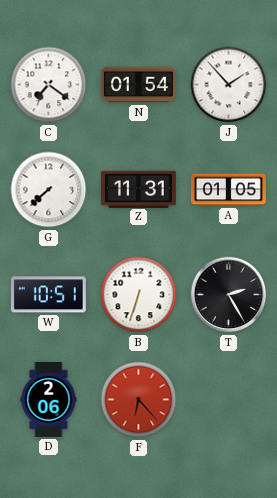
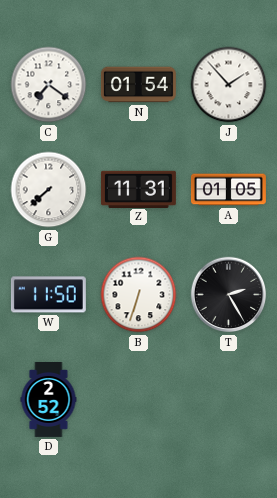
W: 10:51 -> 11:50
D: 2:06 -> 2:52
F: 6:23 -> none
